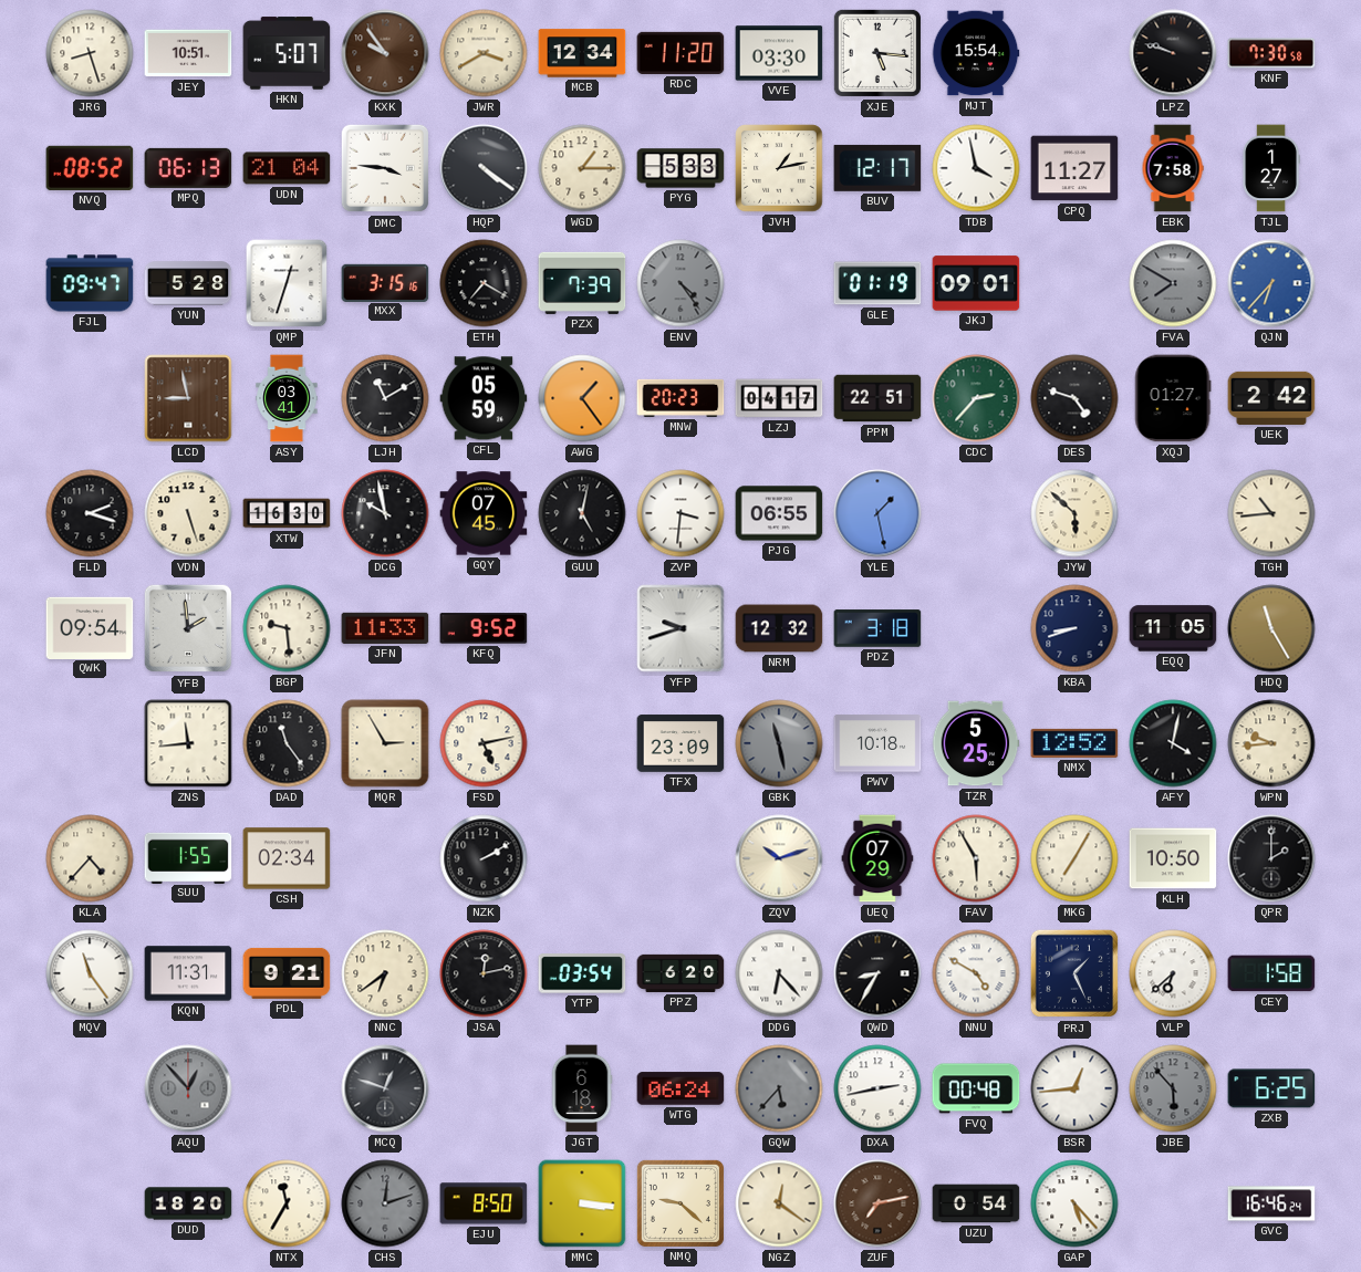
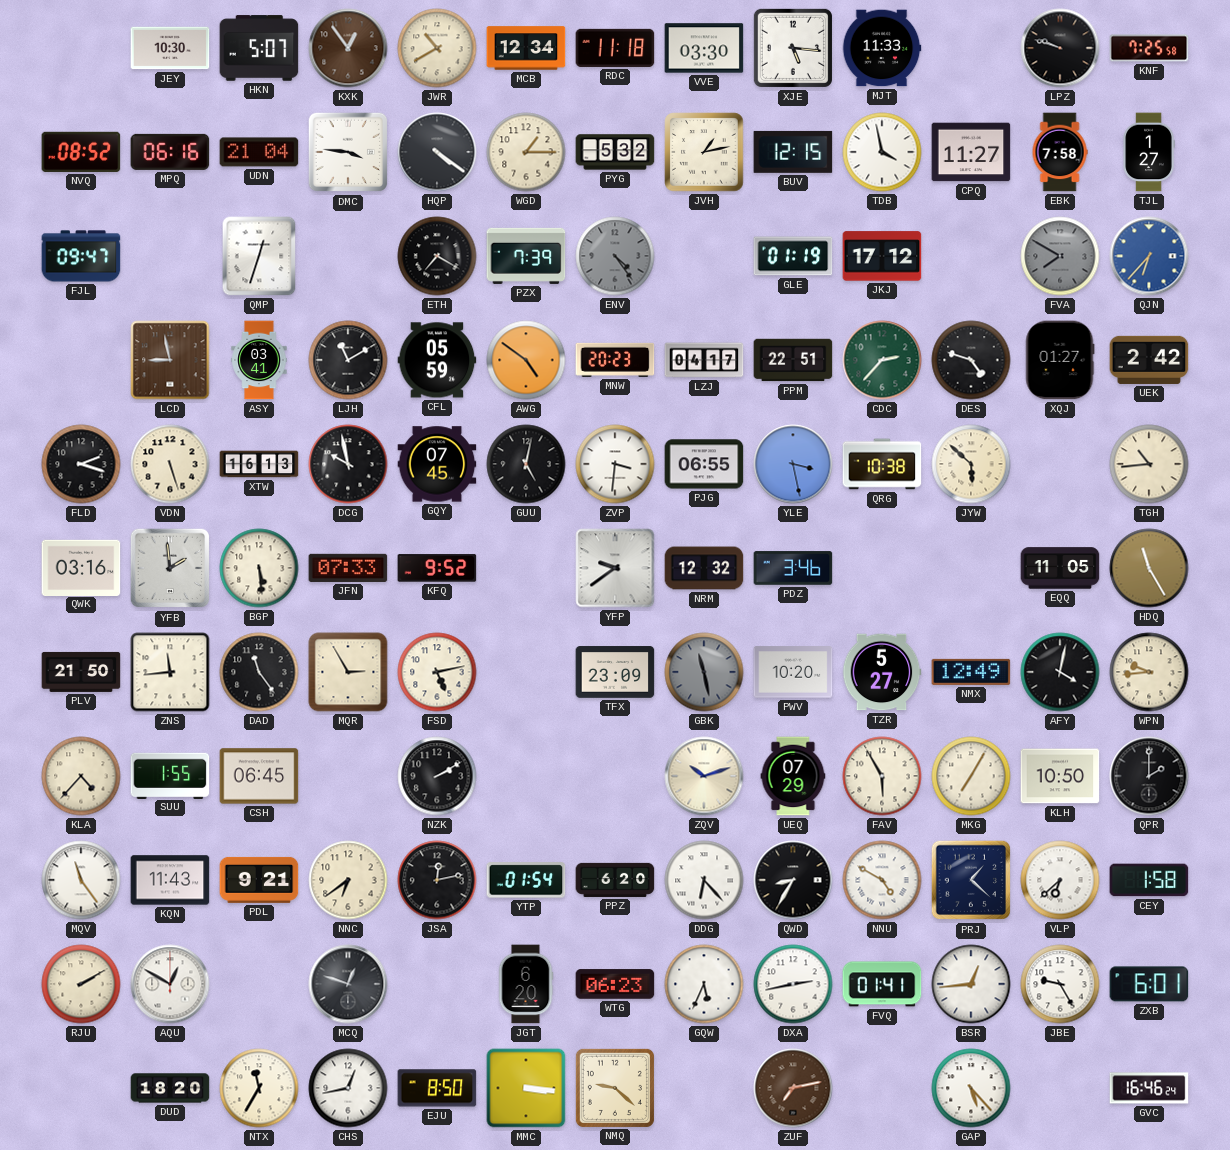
JRG: 8:27 -> none
JEY: 10:51 -> 10:30
KXK: 9:54 -> 12:54
JWR: 3:40 -> 10:40
RDC: 11:20 -> 11:18
MJT: 15:54 -> 11:33
KNF: 7:30 -> 7:25
MPQ: 06:13 -> 06:16
PYG: 5:33 -> 5:32
BUV: 12:17 -> 12:15
YUN: 5:28 -> none
MXX: 3:15 -> none
JKJ: 09:01 -> 17:12
AWG: 1:24 -> 4:51
XTW: 16:30 -> 16:13
YLE: 1:28 -> 3:28
QRG: none -> 10:38
QWK: 09:54 -> 03:16
BGP: 9:29 -> 5:29
JFN: 11:33 -> 07:33
YFP: 9:42 -> 9:39
PDZ: 3:18 -> 3:46
KBA: 8:42 -> none
PLV: none -> 21:50
PWV: 10:18 -> 10:20
TZR: 5:25 -> 5:27
NMX: 12:52 -> 12:49
CSH: 02:34 -> 06:45
KQN: 11:31 -> 11:43
YTP: 03:54 -> 01:54
PRJ: 1:26 -> 1:22
RJU: none -> 2:10
AQU: 12:53 -> 12:50
AQU dial: grey -> white
JGT: 6:18 -> 6:20
WTG: 06:24 -> 06:23
GQW: 5:37 -> 5:34
GQW dial: grey -> white
FVQ: 00:48 -> 01:41
JBE: 5:53 -> 9:25
JBE dial: grey -> white
ZXB: 6:25 -> 6:01
CHS: 12:12 -> 12:43
CHS dial: grey -> white
NGZ: 12:21 -> none
UZU: 0:54 -> none
